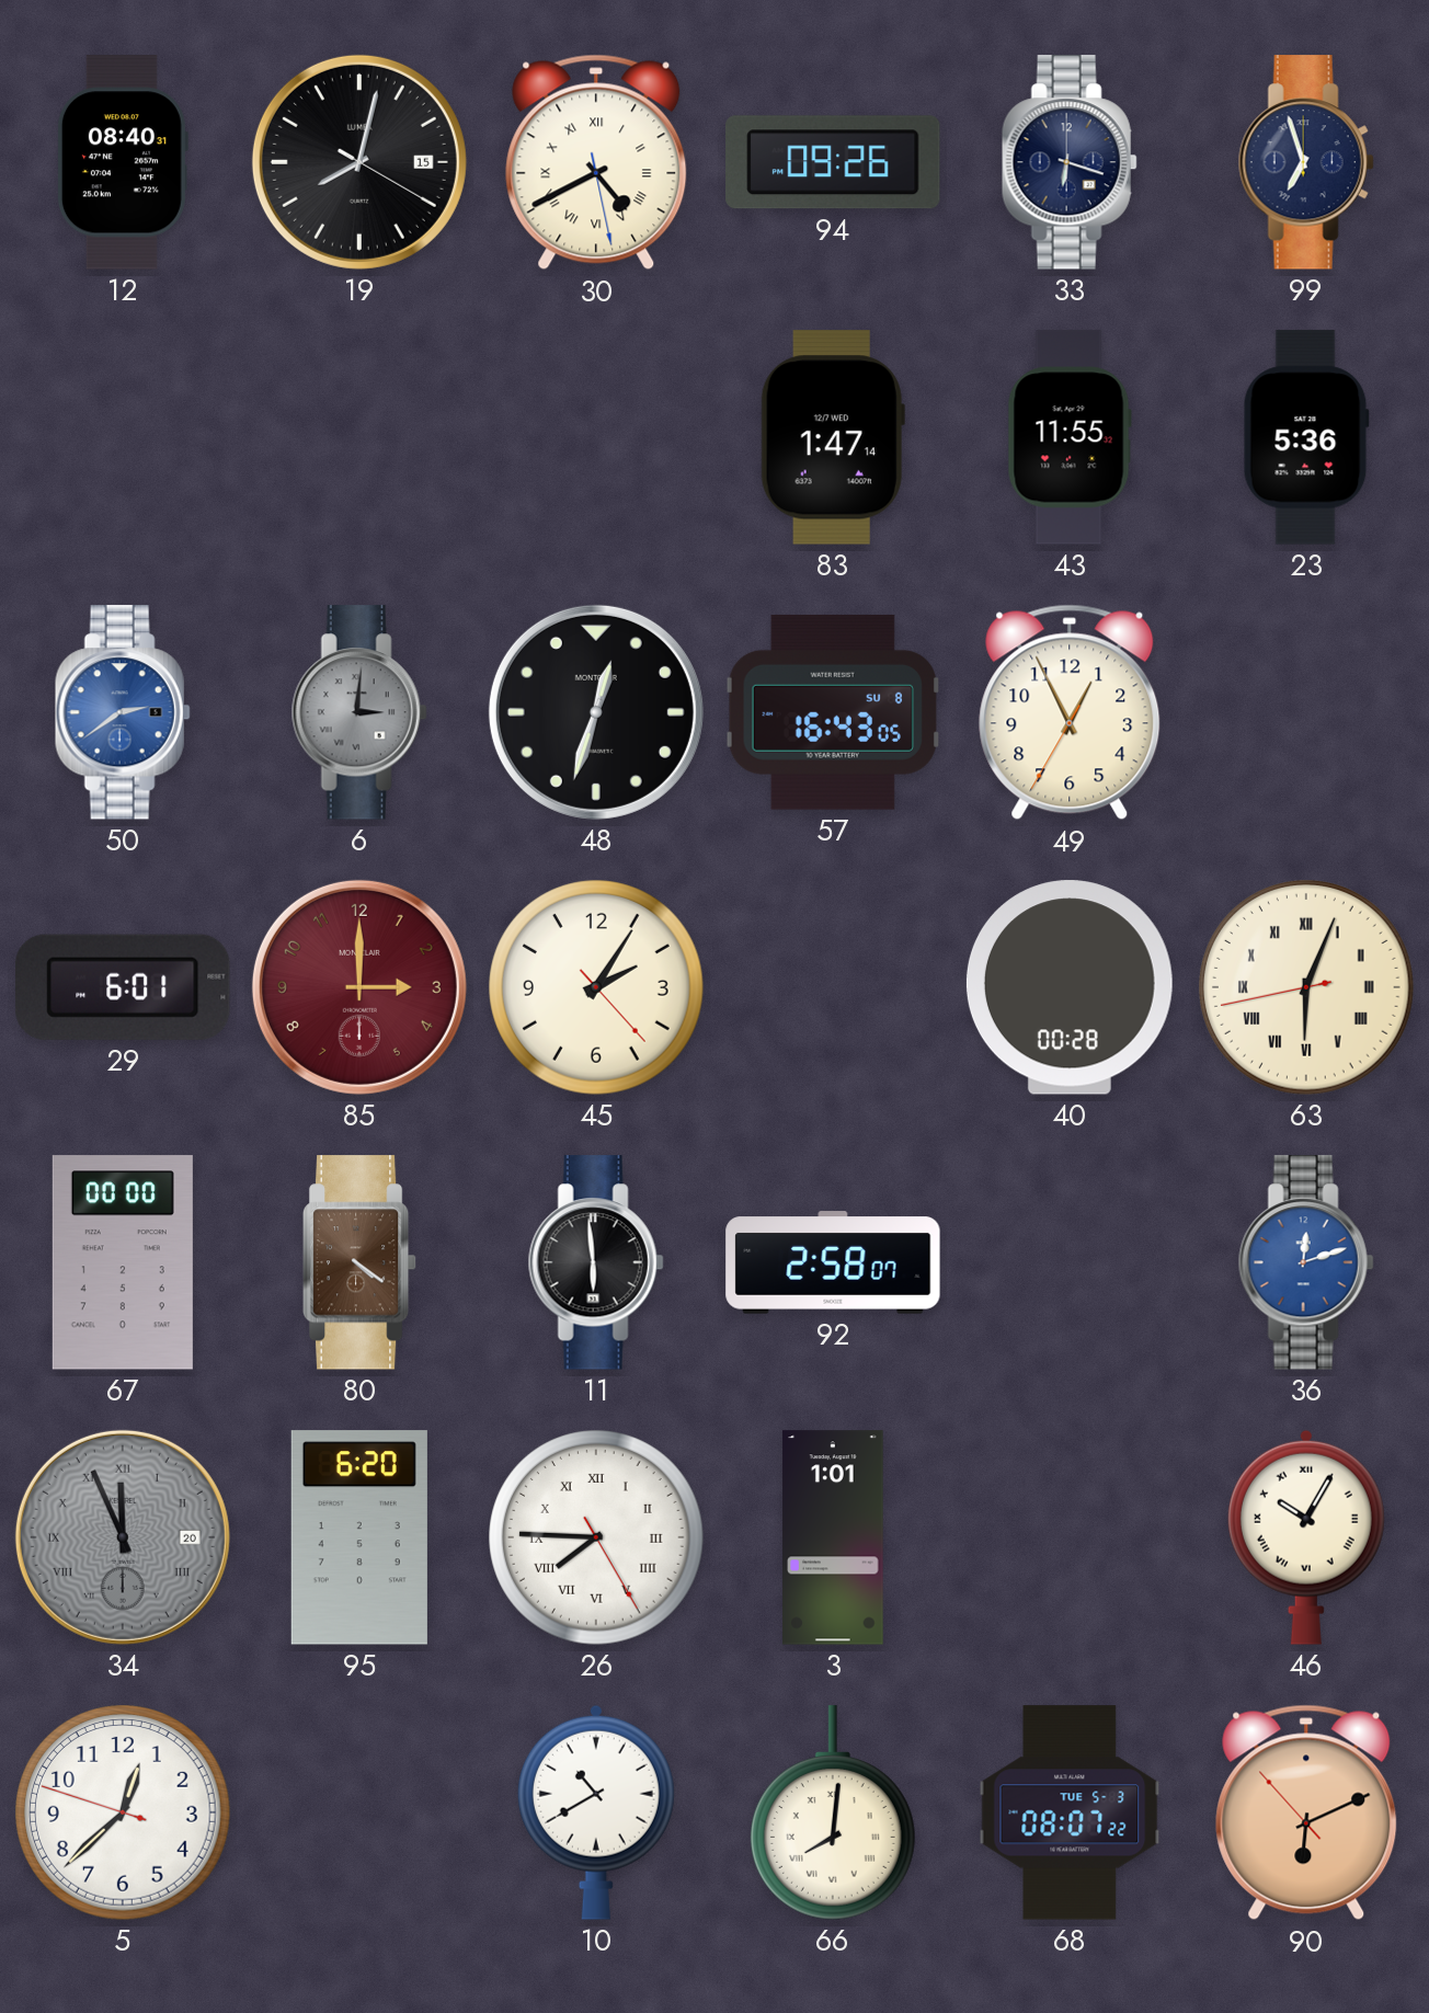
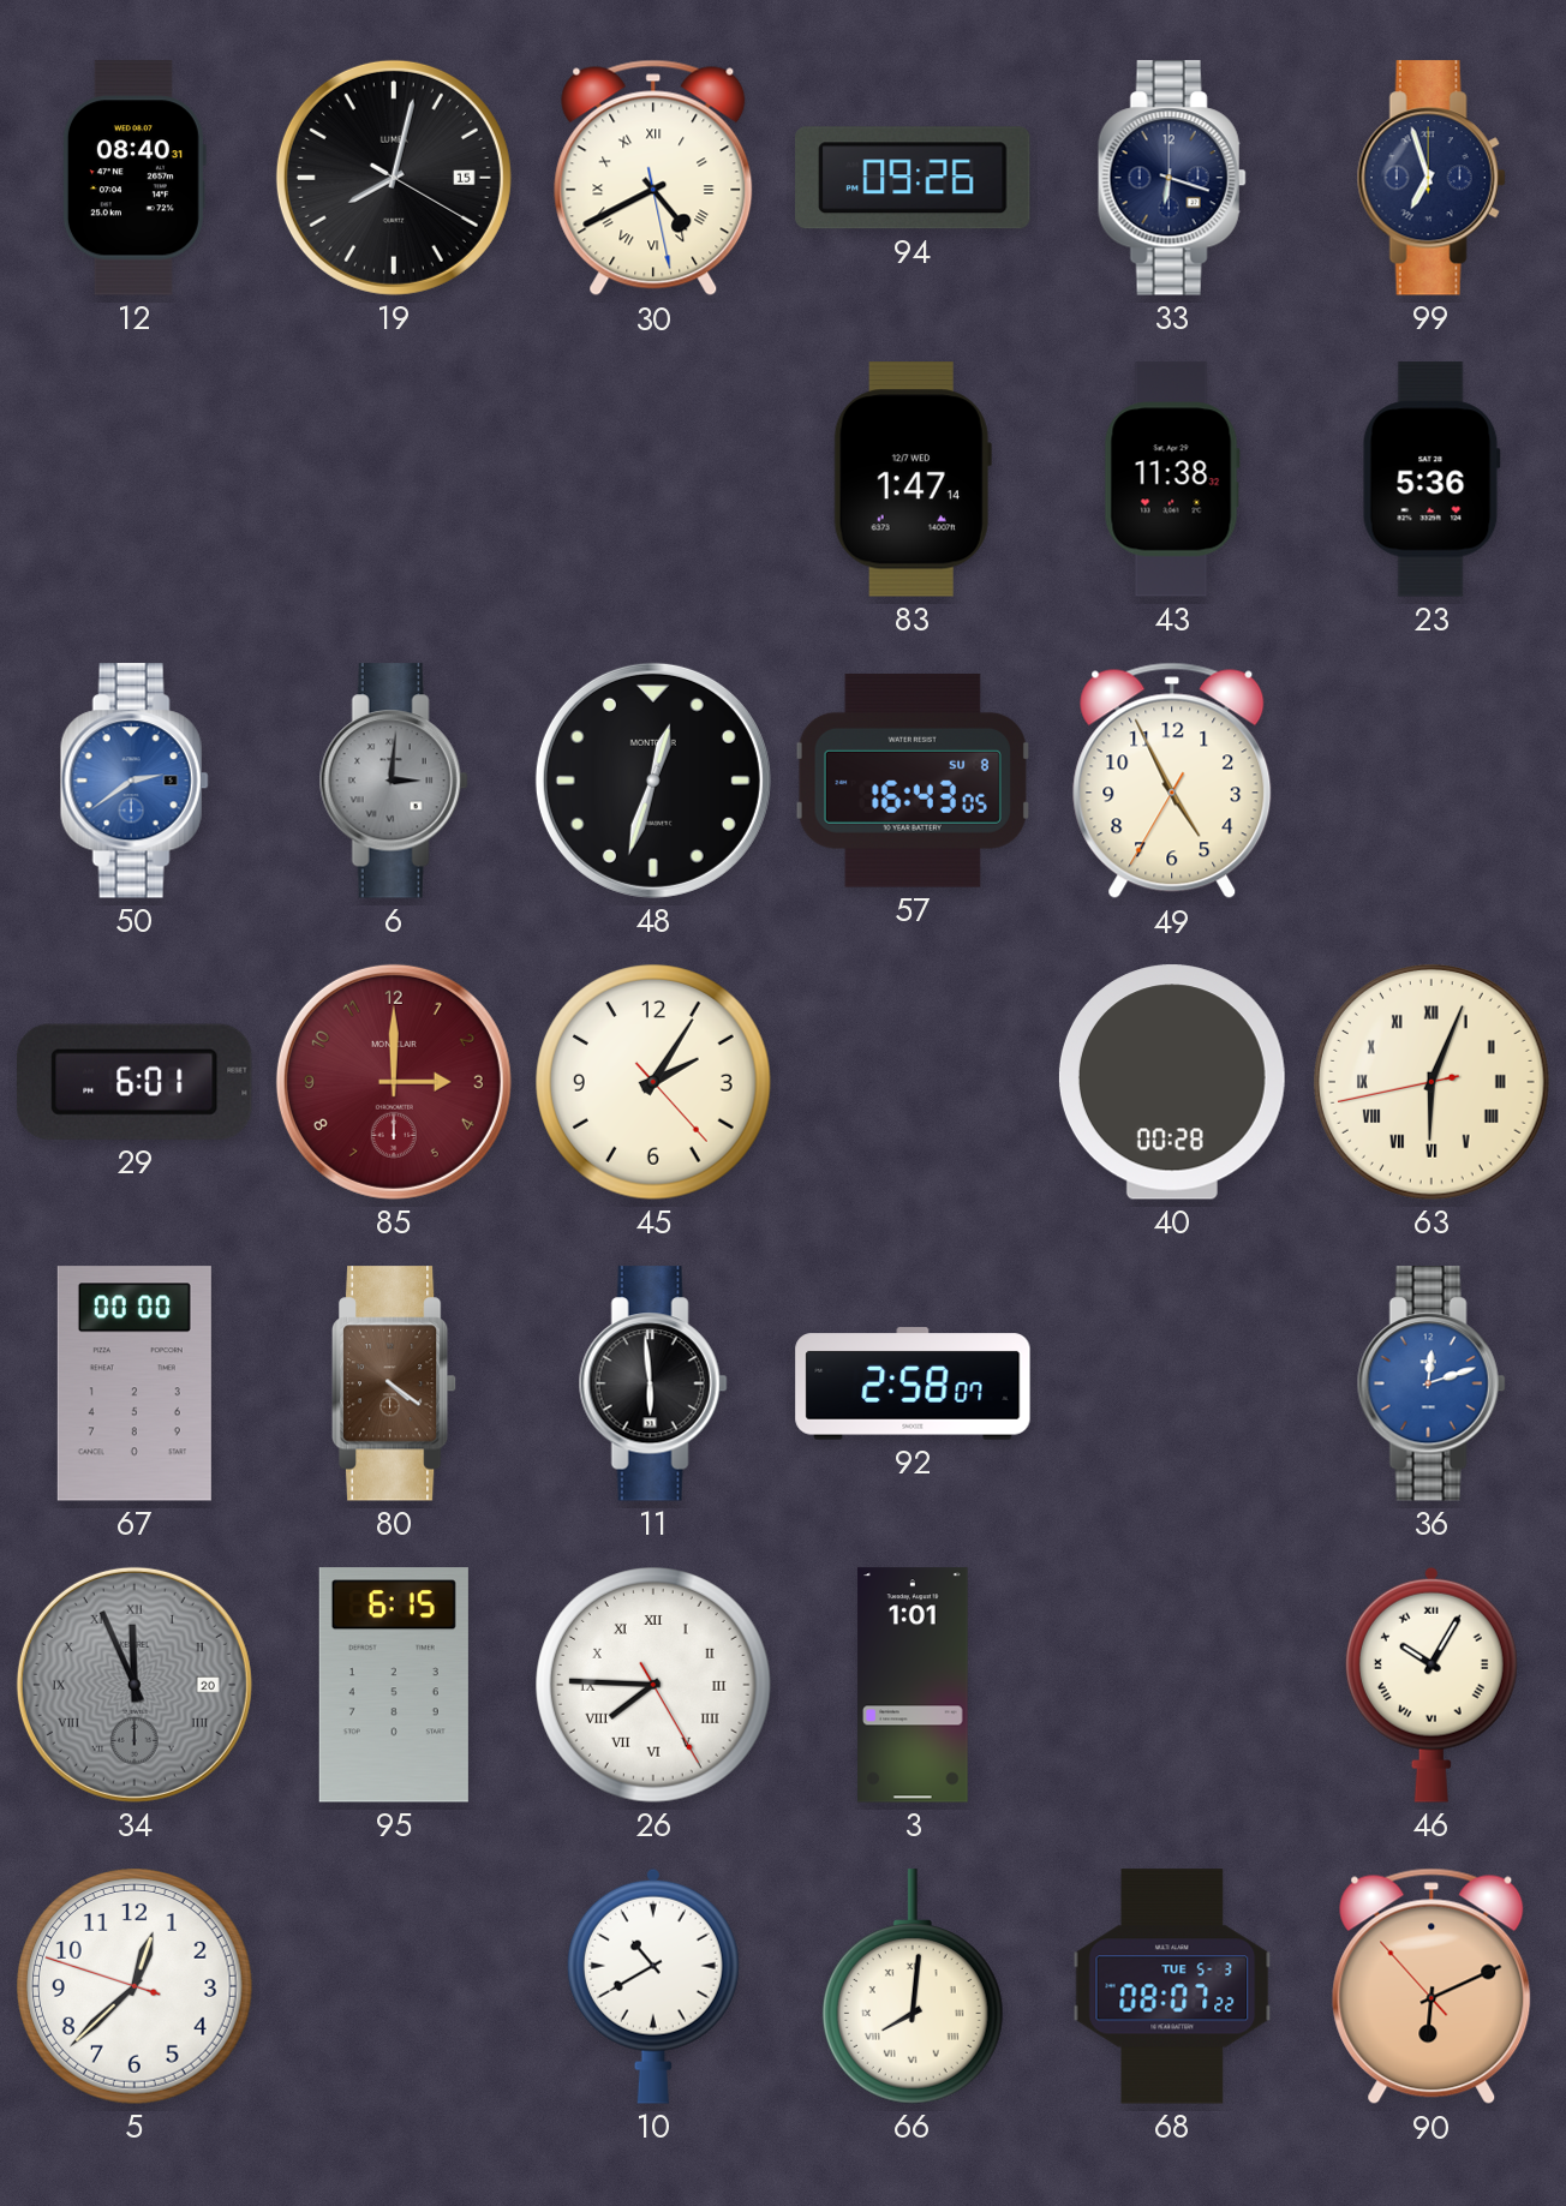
43: 11:55 -> 11:38
49: 12:55 -> 4:55
95: 6:20 -> 6:15
